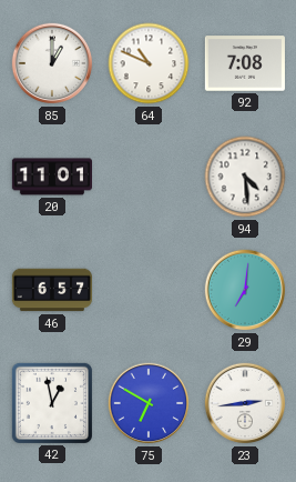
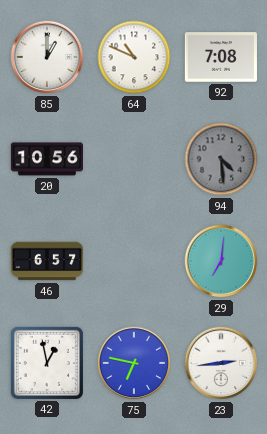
20: 11:01 -> 10:56
94 dial: white -> grey
75: 6:50 -> 6:47
